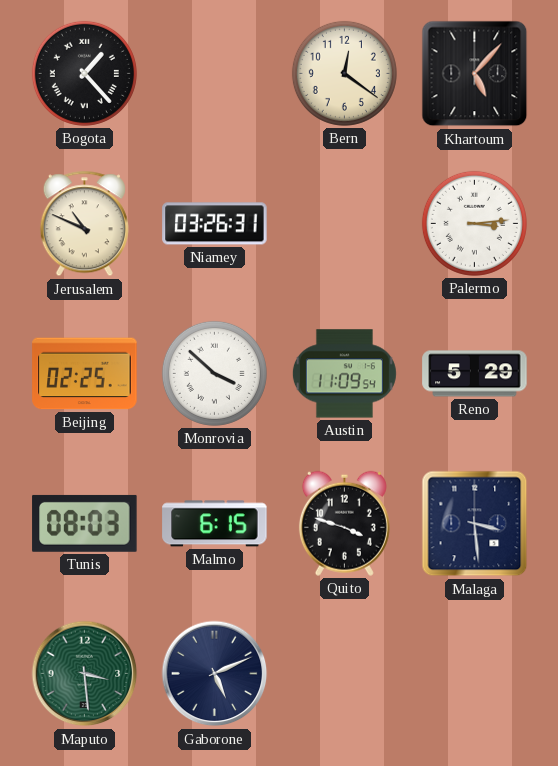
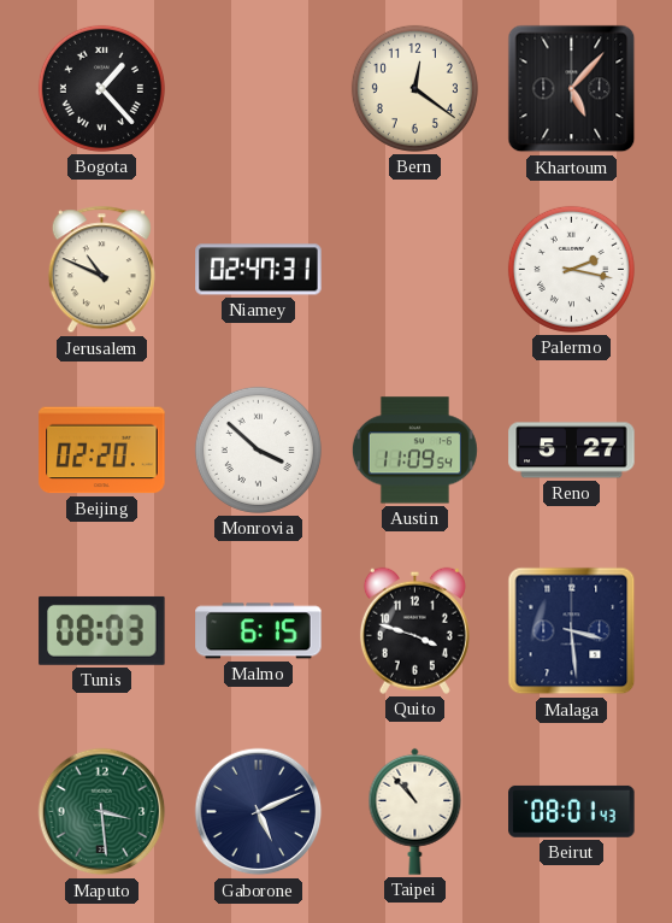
Niamey: 03:26 -> 02:47
Palermo: 3:14 -> 2:17
Beijing: 02:25 -> 02:20
Reno: 5:29 -> 5:27
Taipei: none -> 10:53
Beirut: none -> 08:01
